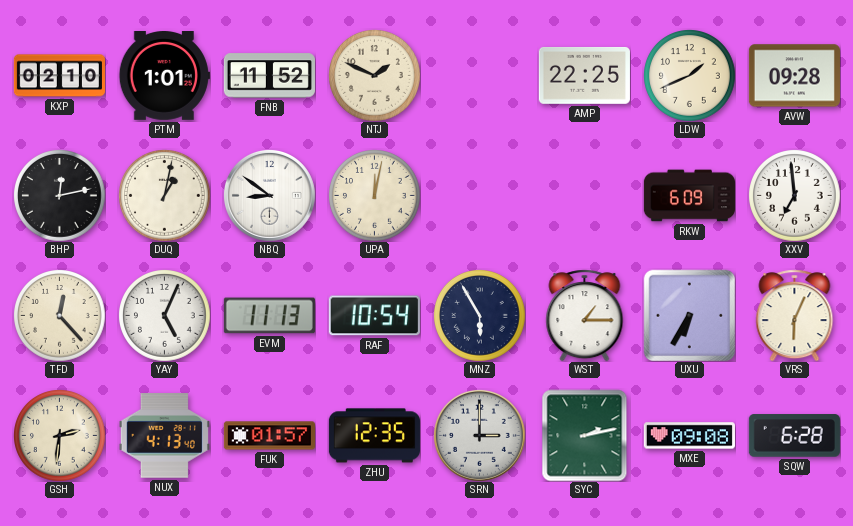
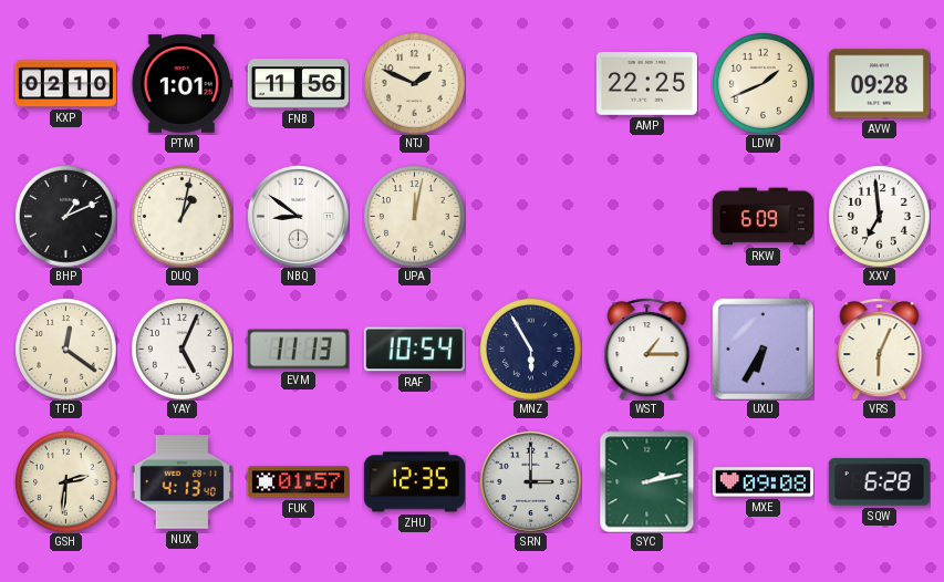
FNB: 11:52 -> 11:56
BHP: 12:13 -> 1:11
TFD: 12:23 -> 12:21
